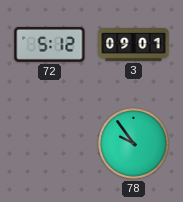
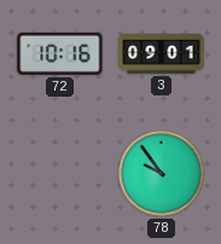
72: 5:12 -> 10:16
